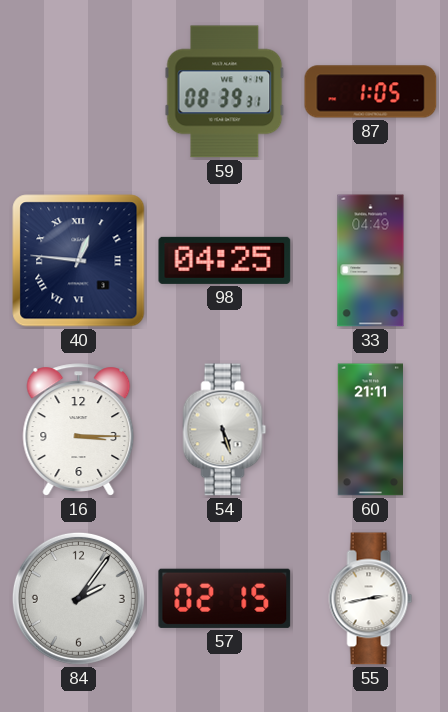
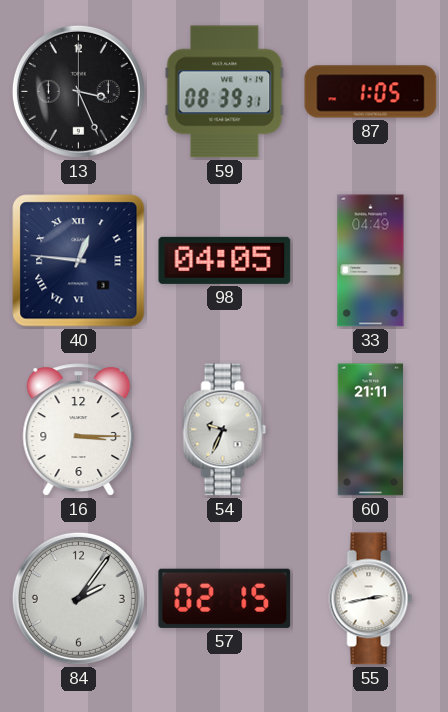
13: none -> 3:26
98: 04:25 -> 04:05
54: 5:27 -> 9:34
